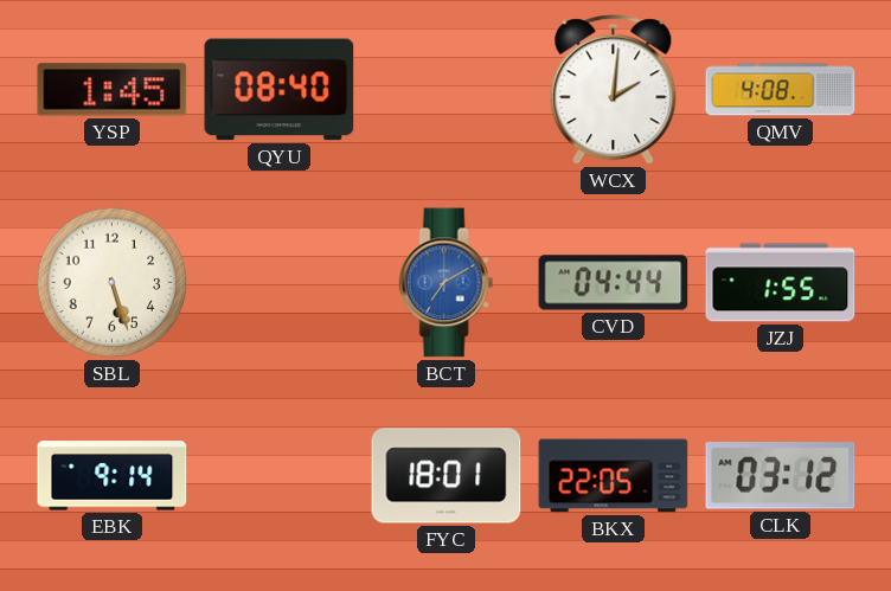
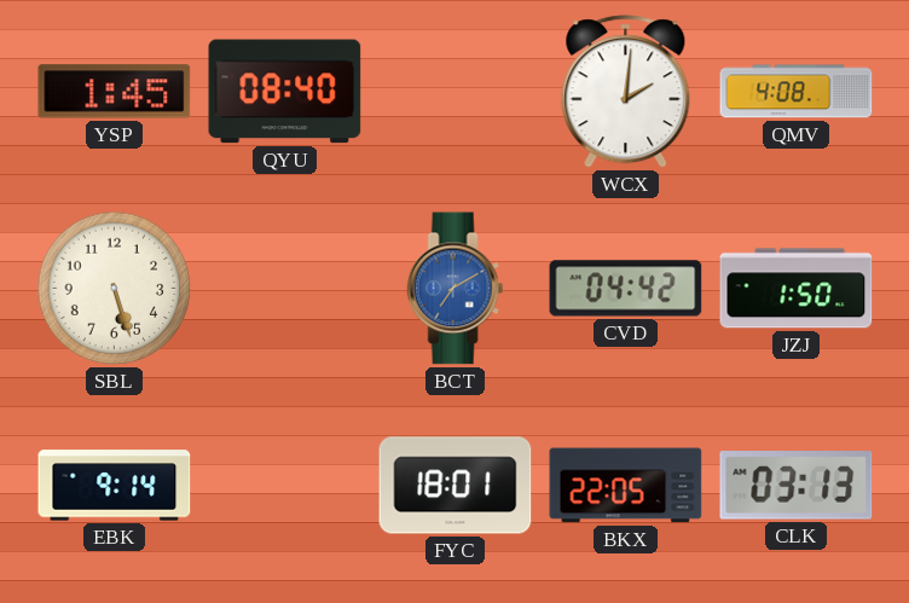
CVD: 04:44 -> 04:42
JZJ: 1:55 -> 1:50
CLK: 03:12 -> 03:13
